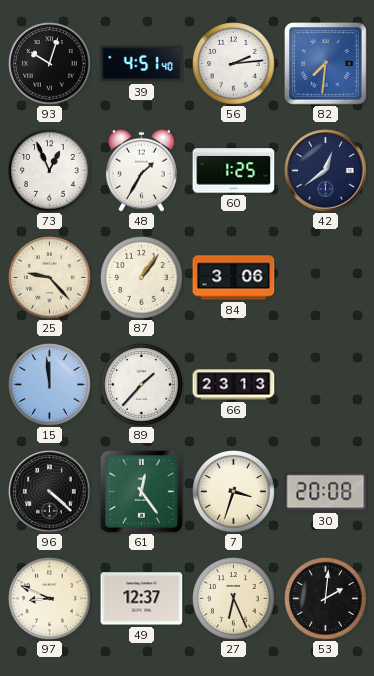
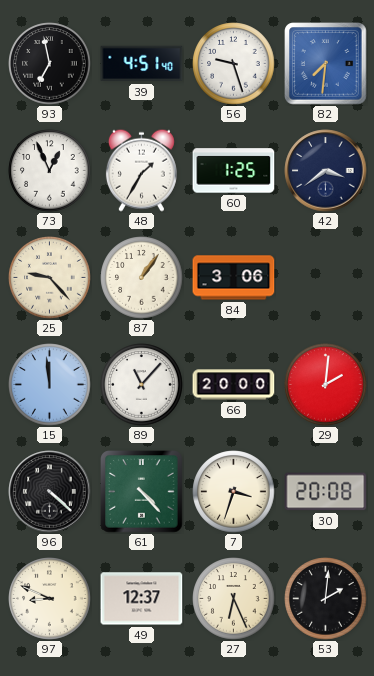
93: 10:03 -> 6:58
56: 2:14 -> 9:27
42: 12:39 -> 3:39
89: 1:37 -> 11:07
66: 23:13 -> 20:00
29: none -> 2:01
61: 12:24 -> 4:23
